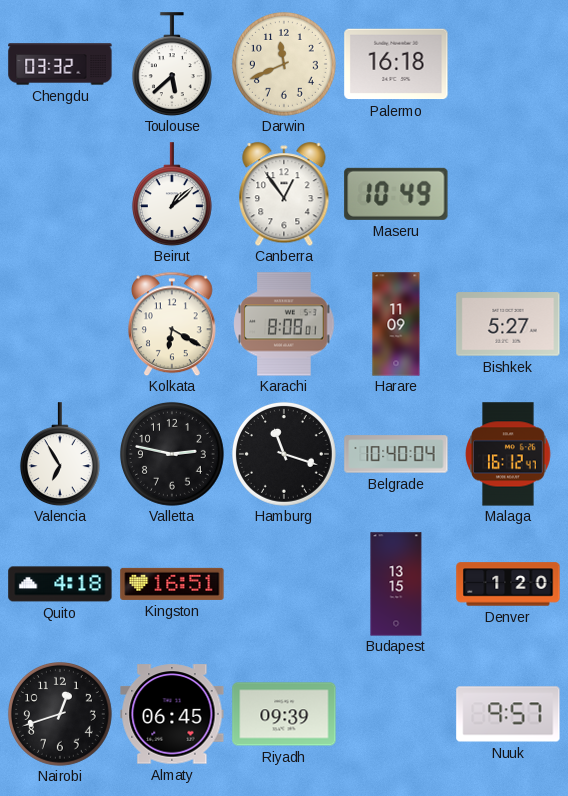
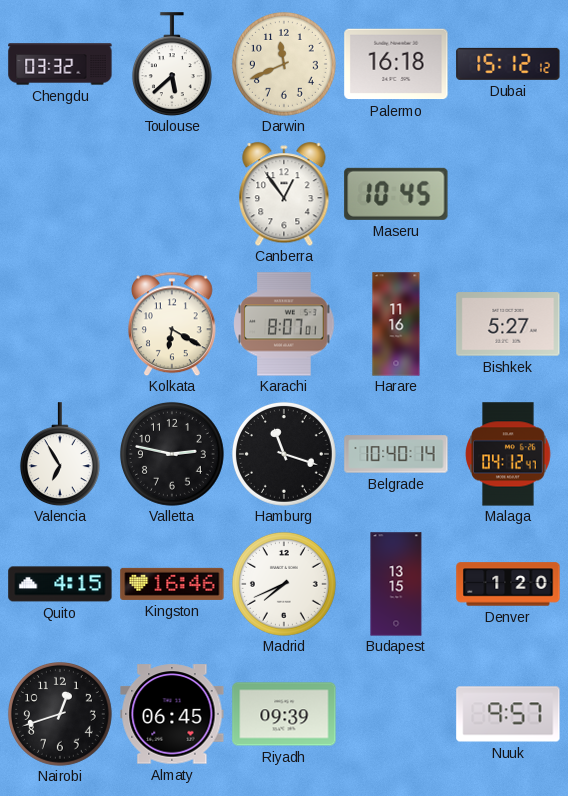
Dubai: none -> 15:12
Beirut: 1:08 -> none
Maseru: 10:49 -> 10:45
Karachi: 8:08 -> 8:07
Harare: 11:09 -> 11:16
Belgrade: 10:40:04 -> 10:40:14
Malaga: 16:12 -> 04:12
Quito: 4:18 -> 4:15
Kingston: 16:51 -> 16:46
Madrid: none -> 7:41
